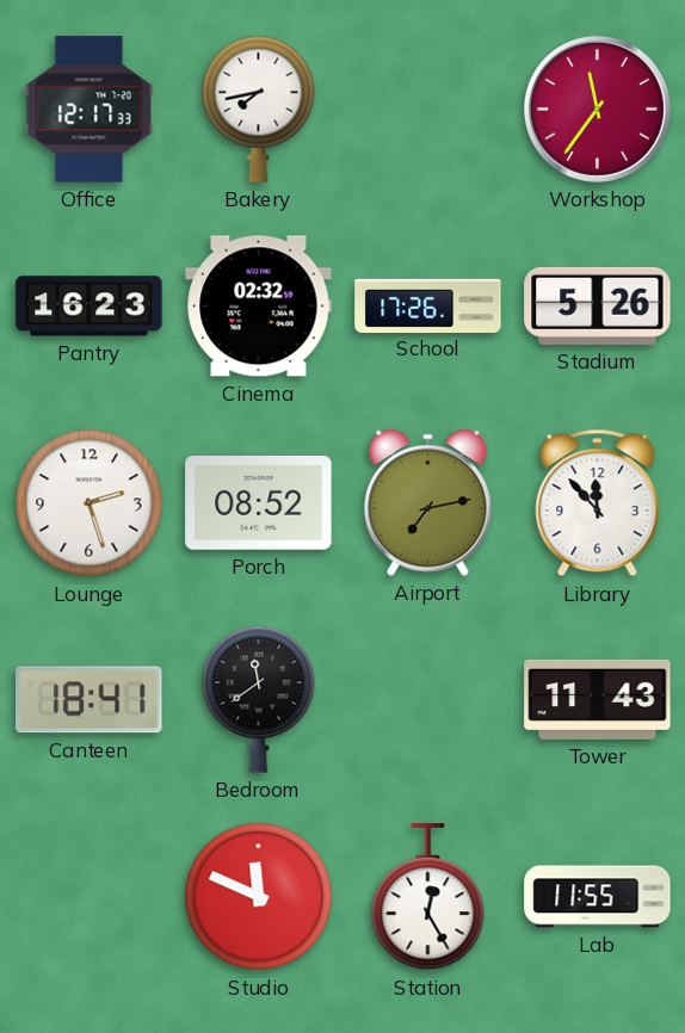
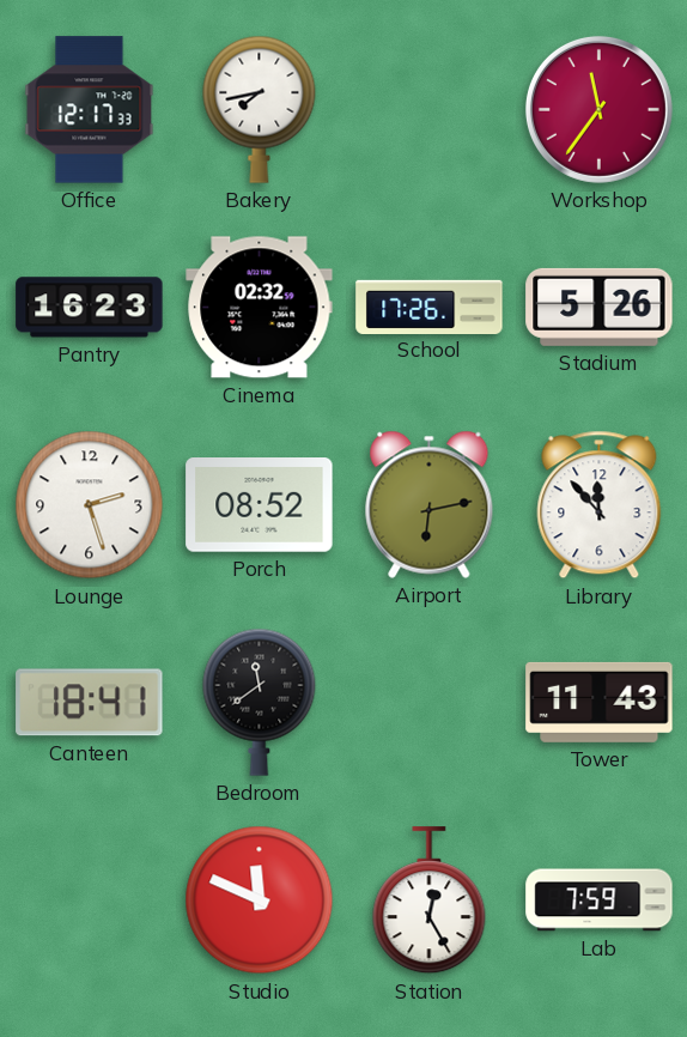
Airport: 7:13 -> 6:13
Lab: 11:55 -> 7:59
